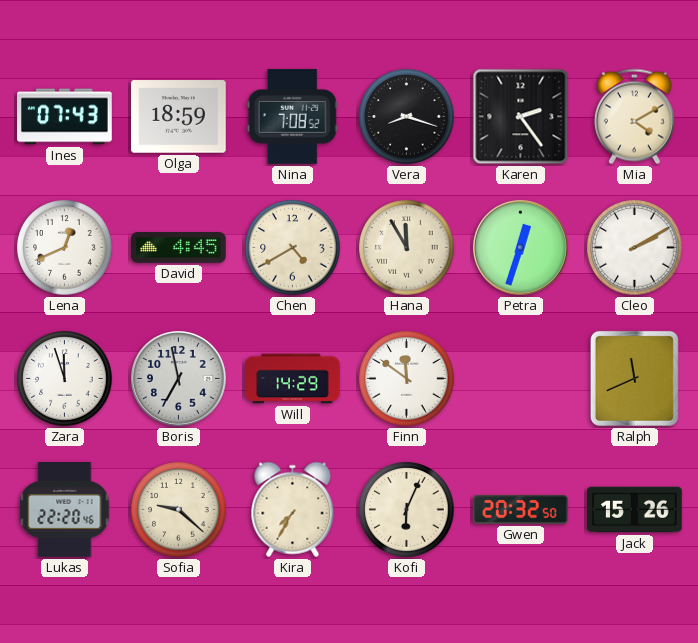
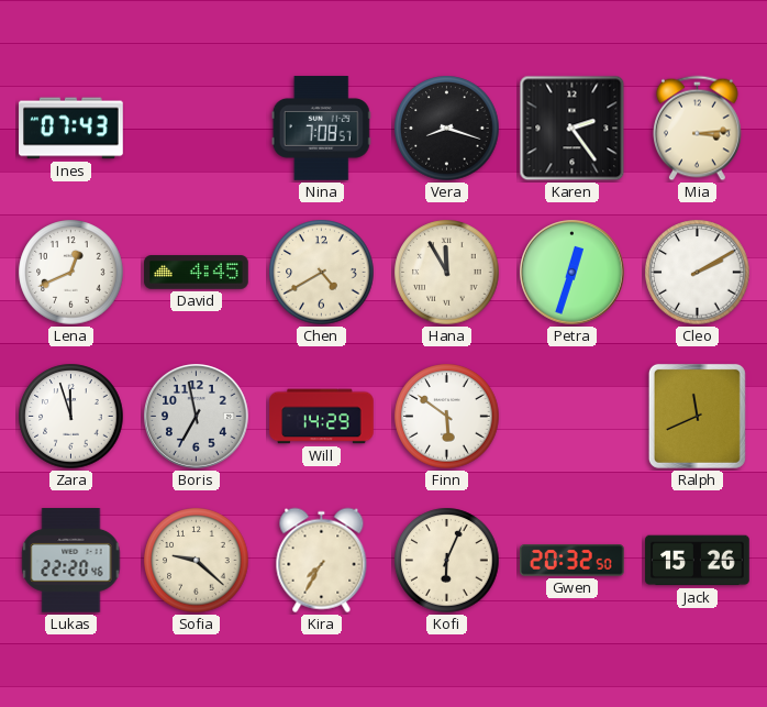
Olga: 18:59 -> none
Nina: 7:08:52 -> 7:08:57
Mia: 4:10 -> 3:14
Finn: 11:51 -> 5:51
